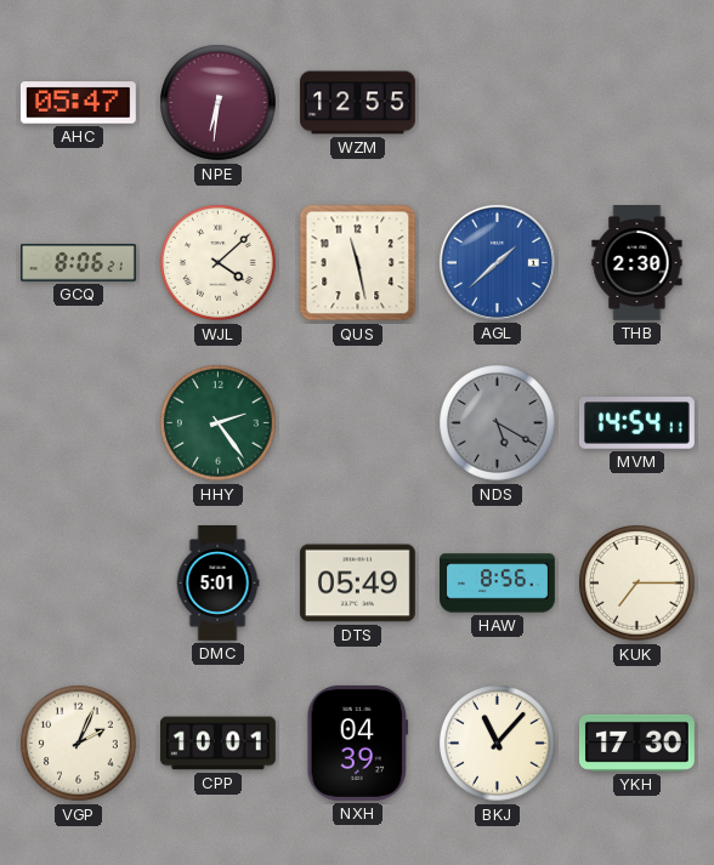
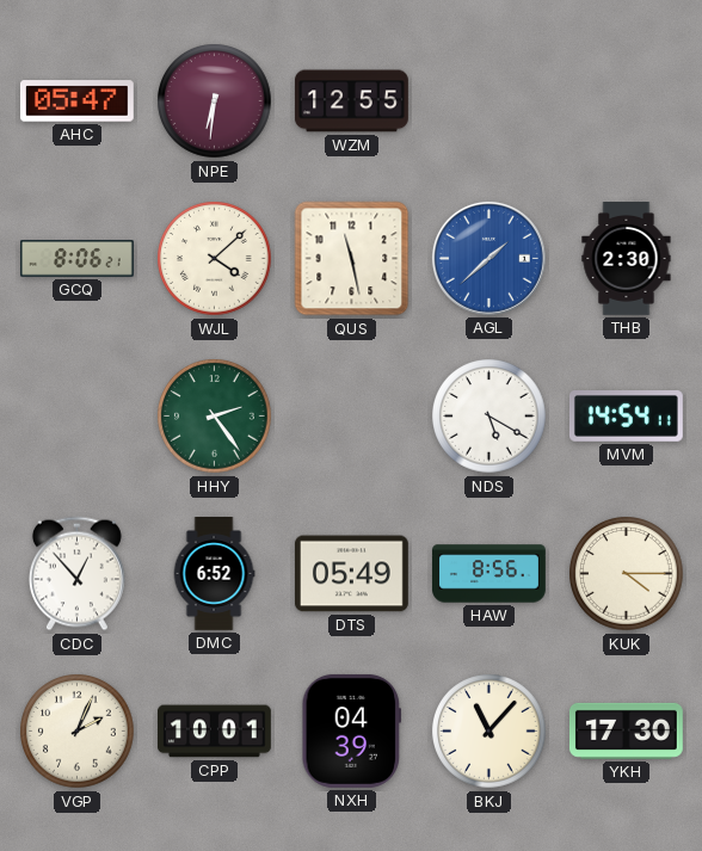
NDS dial: grey -> white
CDC: none -> 12:53
DMC: 5:01 -> 6:52
KUK: 7:15 -> 4:15
